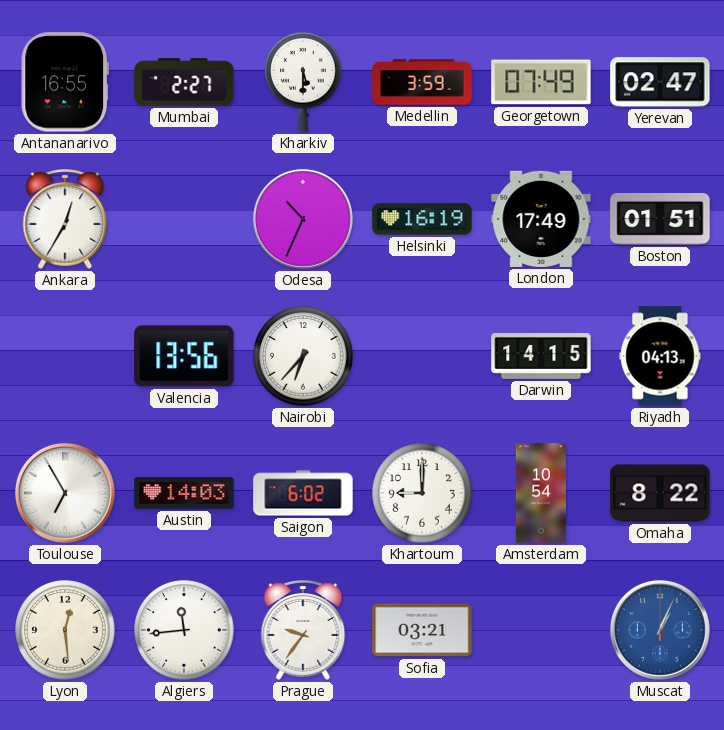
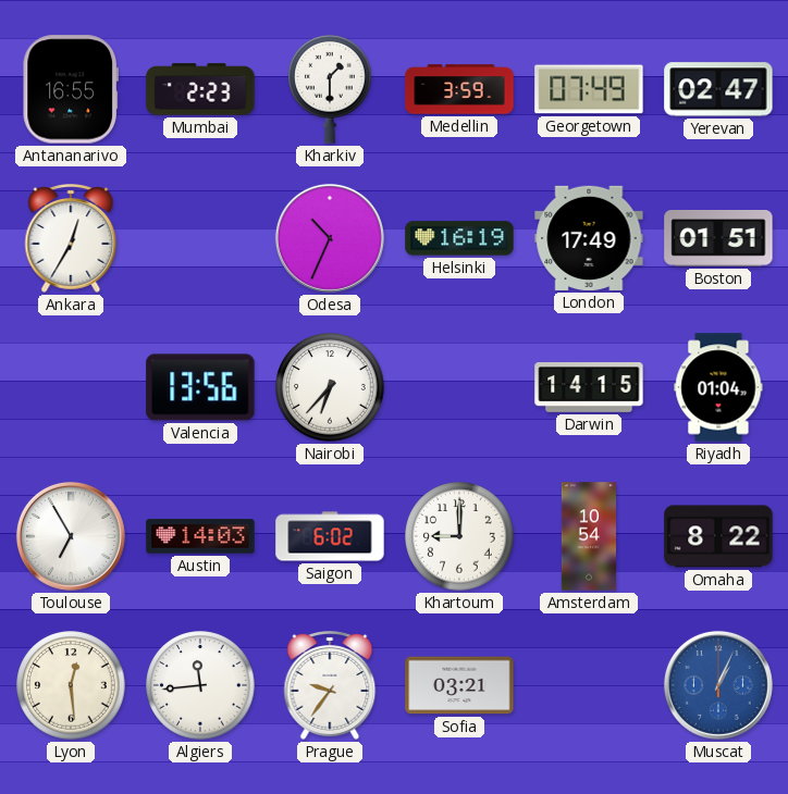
Mumbai: 2:27 -> 2:23
Kharkiv: 5:30 -> 1:30
Riyadh: 04:13 -> 01:04
